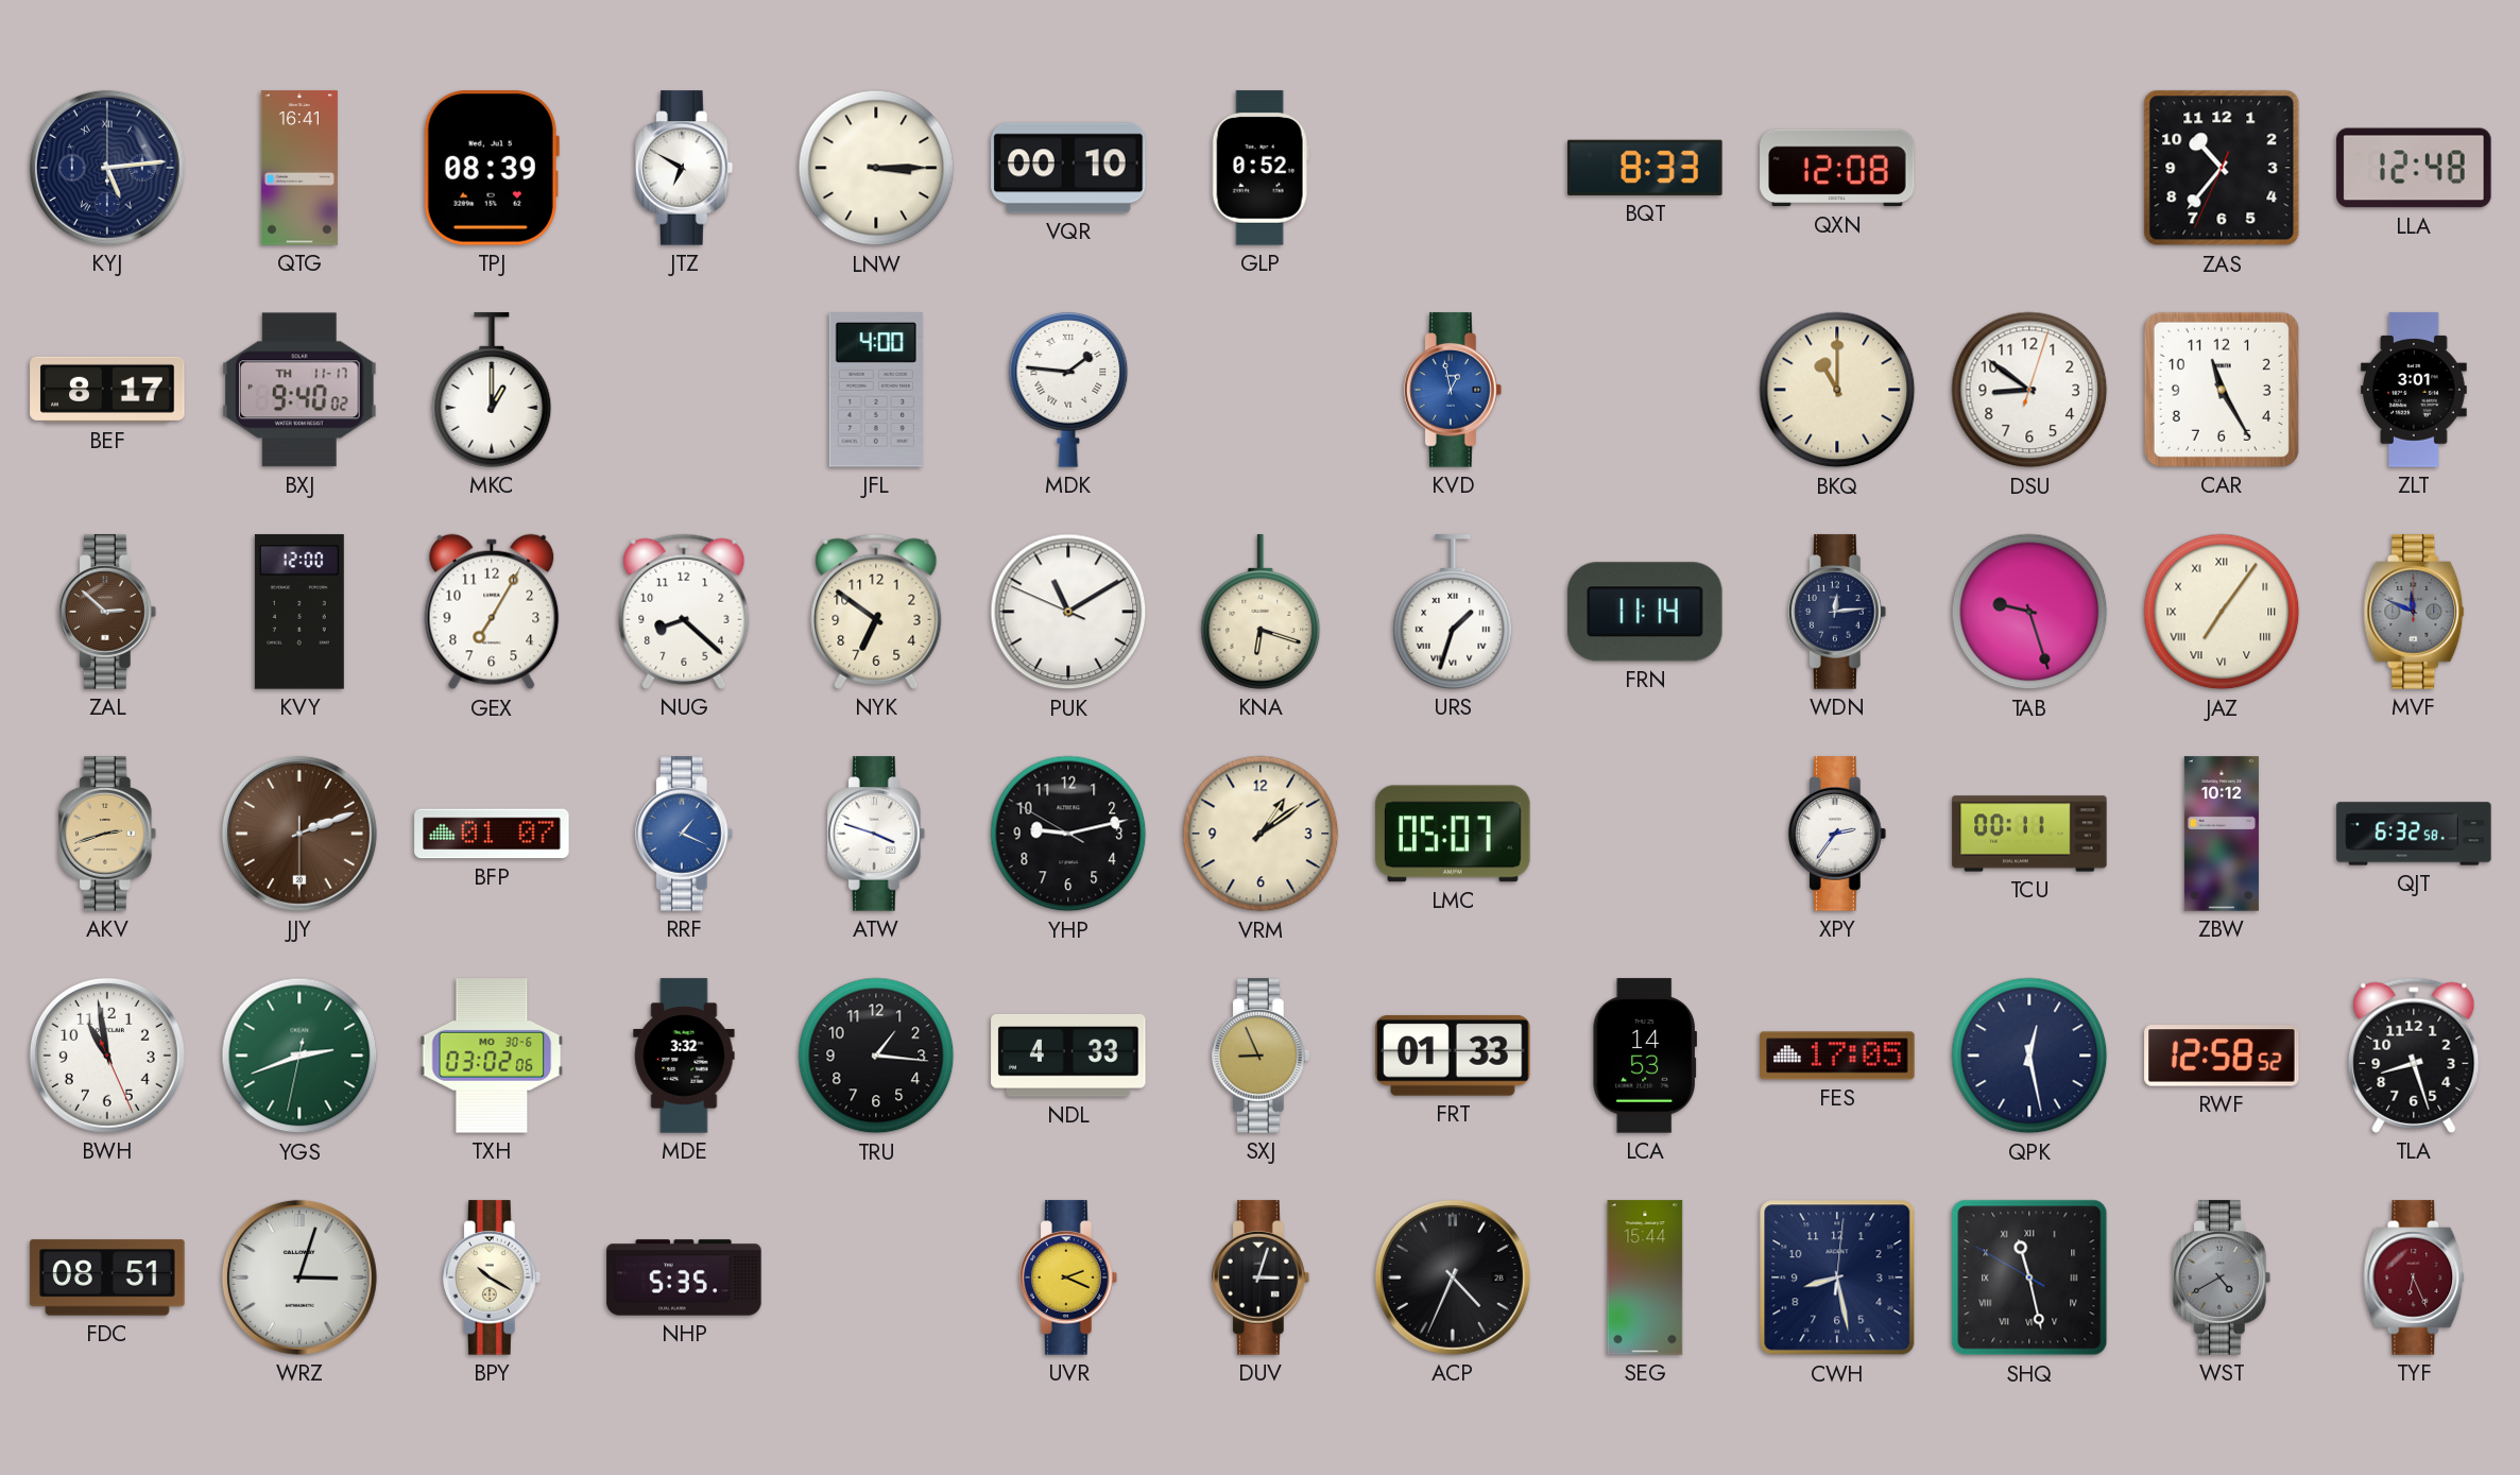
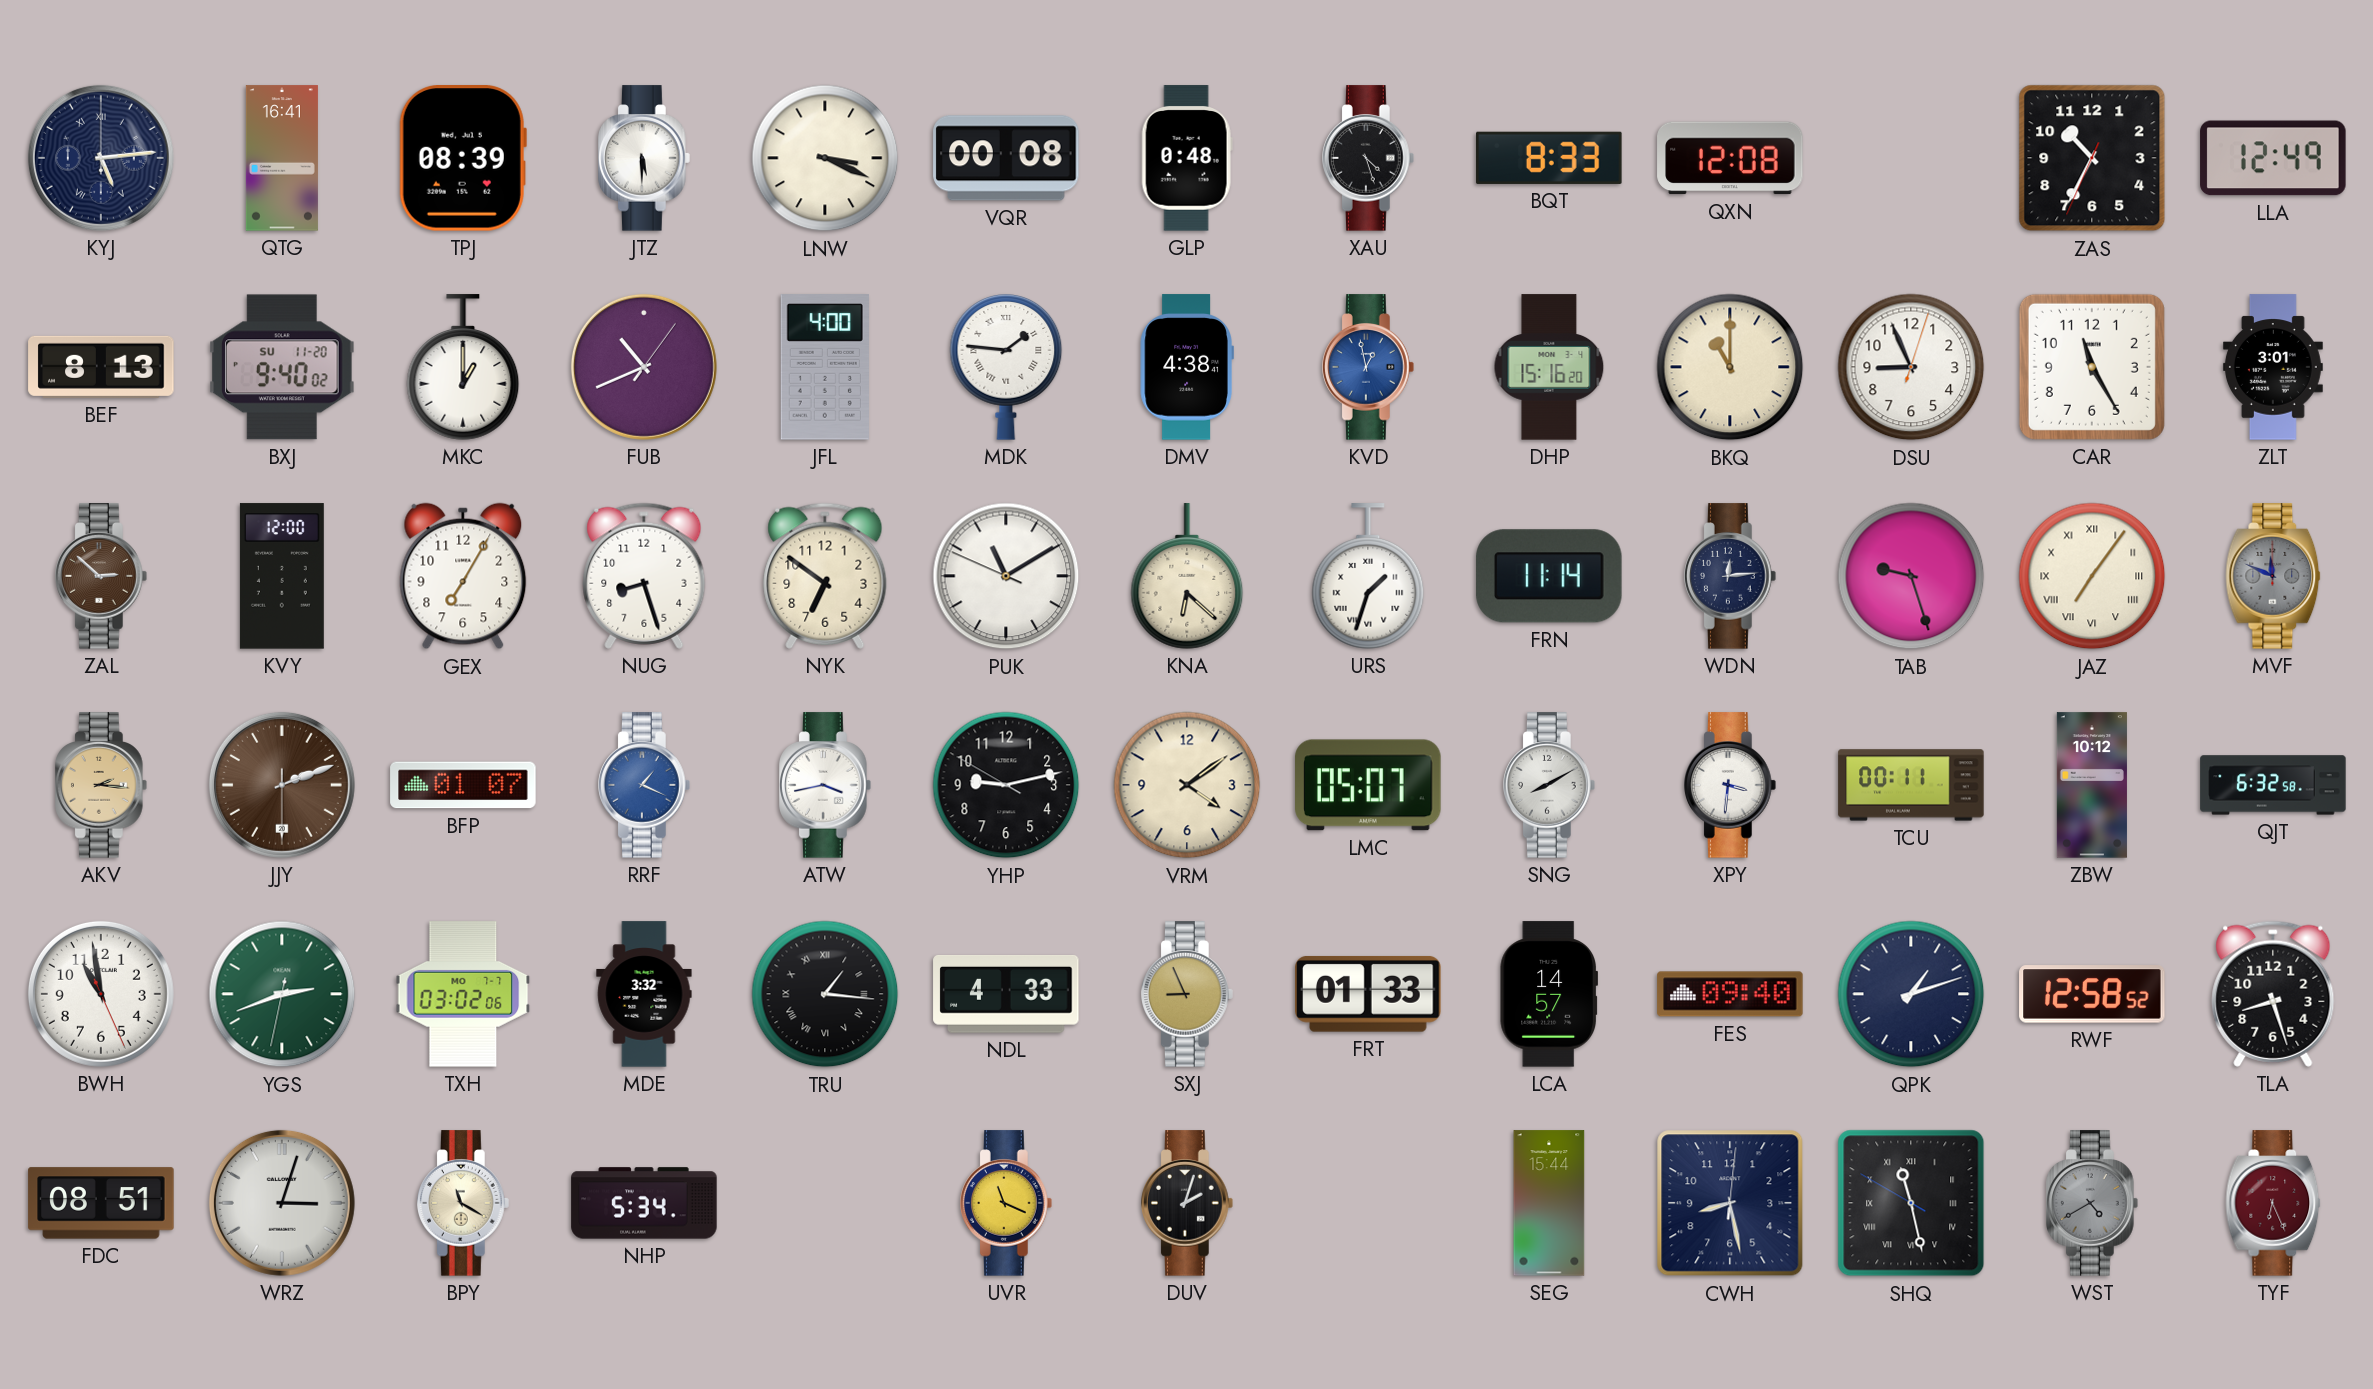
JTZ: 6:50 -> 5:30
LNW: 3:15 -> 3:19
VQR: 00:10 -> 00:08
GLP: 0:52 -> 0:48
XAU: none -> 4:27
ZAS: 10:36 -> 10:34
LLA: 12:48 -> 12:49
BEF: 8:17 -> 8:13
BXJ date: TH 11-17 -> SU 11-20
FUB: none -> 10:41
DMV: none -> 4:38
DHP: none -> 15:16
DSU: 8:51 -> 8:56
NUG: 8:22 -> 8:27
KNA: 6:18 -> 6:22
AKV: 2:42 -> 2:16
ATW: 3:48 -> 3:43
VRM: 1:09 -> 4:09
SNG: none -> 8:10
XPY: 2:36 -> 3:31
TXH date: MO 30-6 -> MO 7-7
TRU numerals: Arabic -> Roman
LCA: 14:53 -> 14:57
FES: 17:05 -> 09:40
QPK: 12:28 -> 1:12
BPY: 10:20 -> 11:20
NHP: 5:35 -> 5:34
UVR: 2:19 -> 11:19
DUV: 3:03 -> 2:03
ACP: 4:34 -> none
